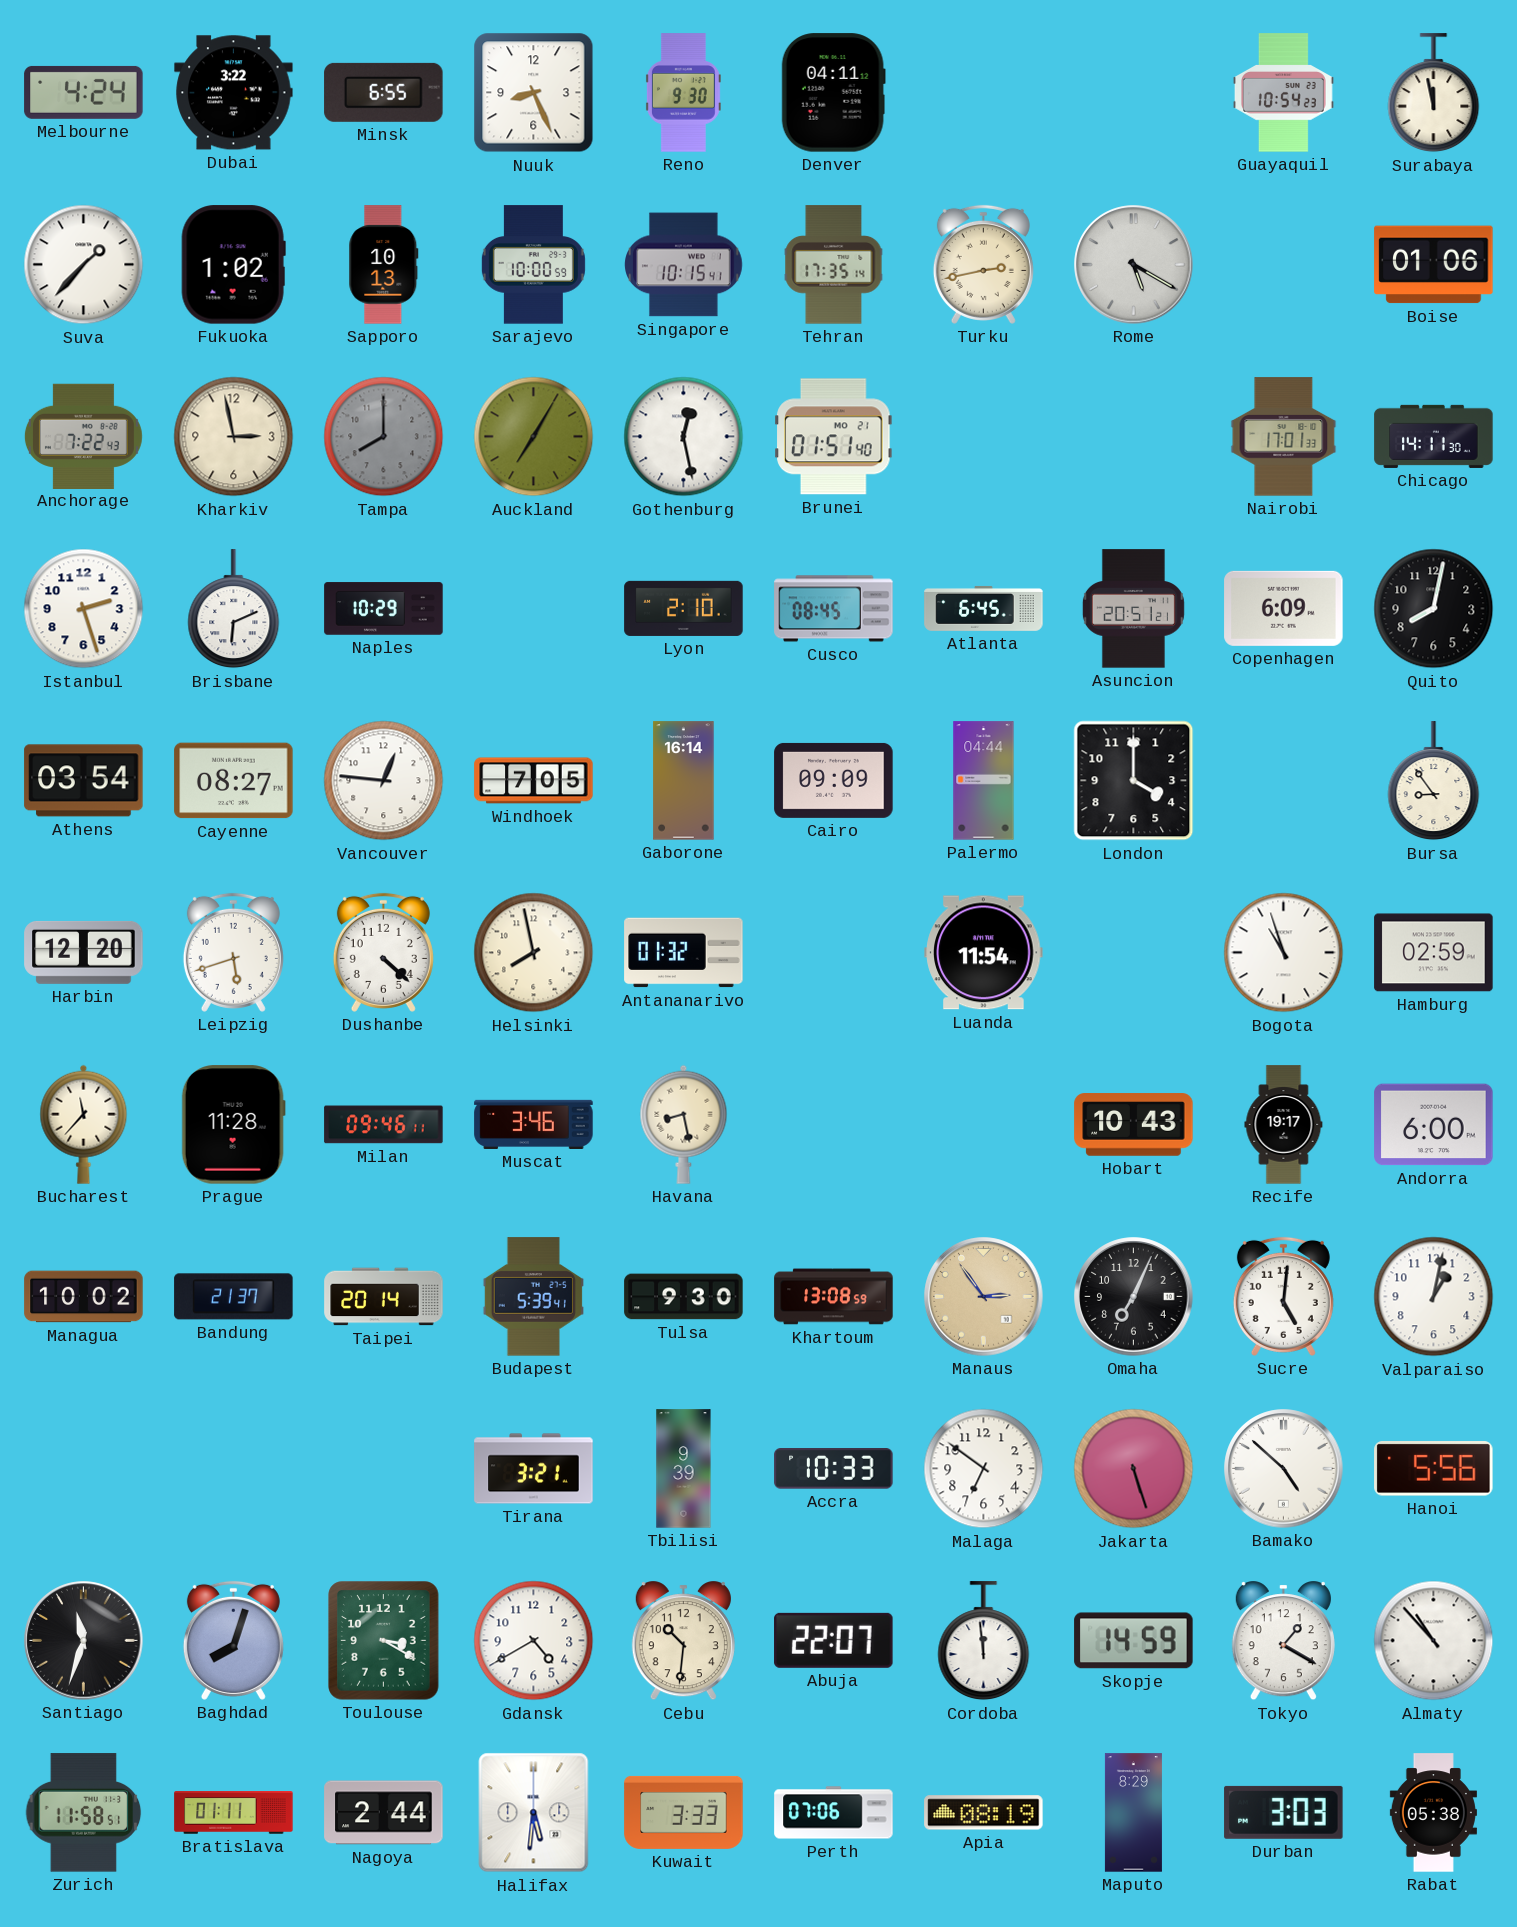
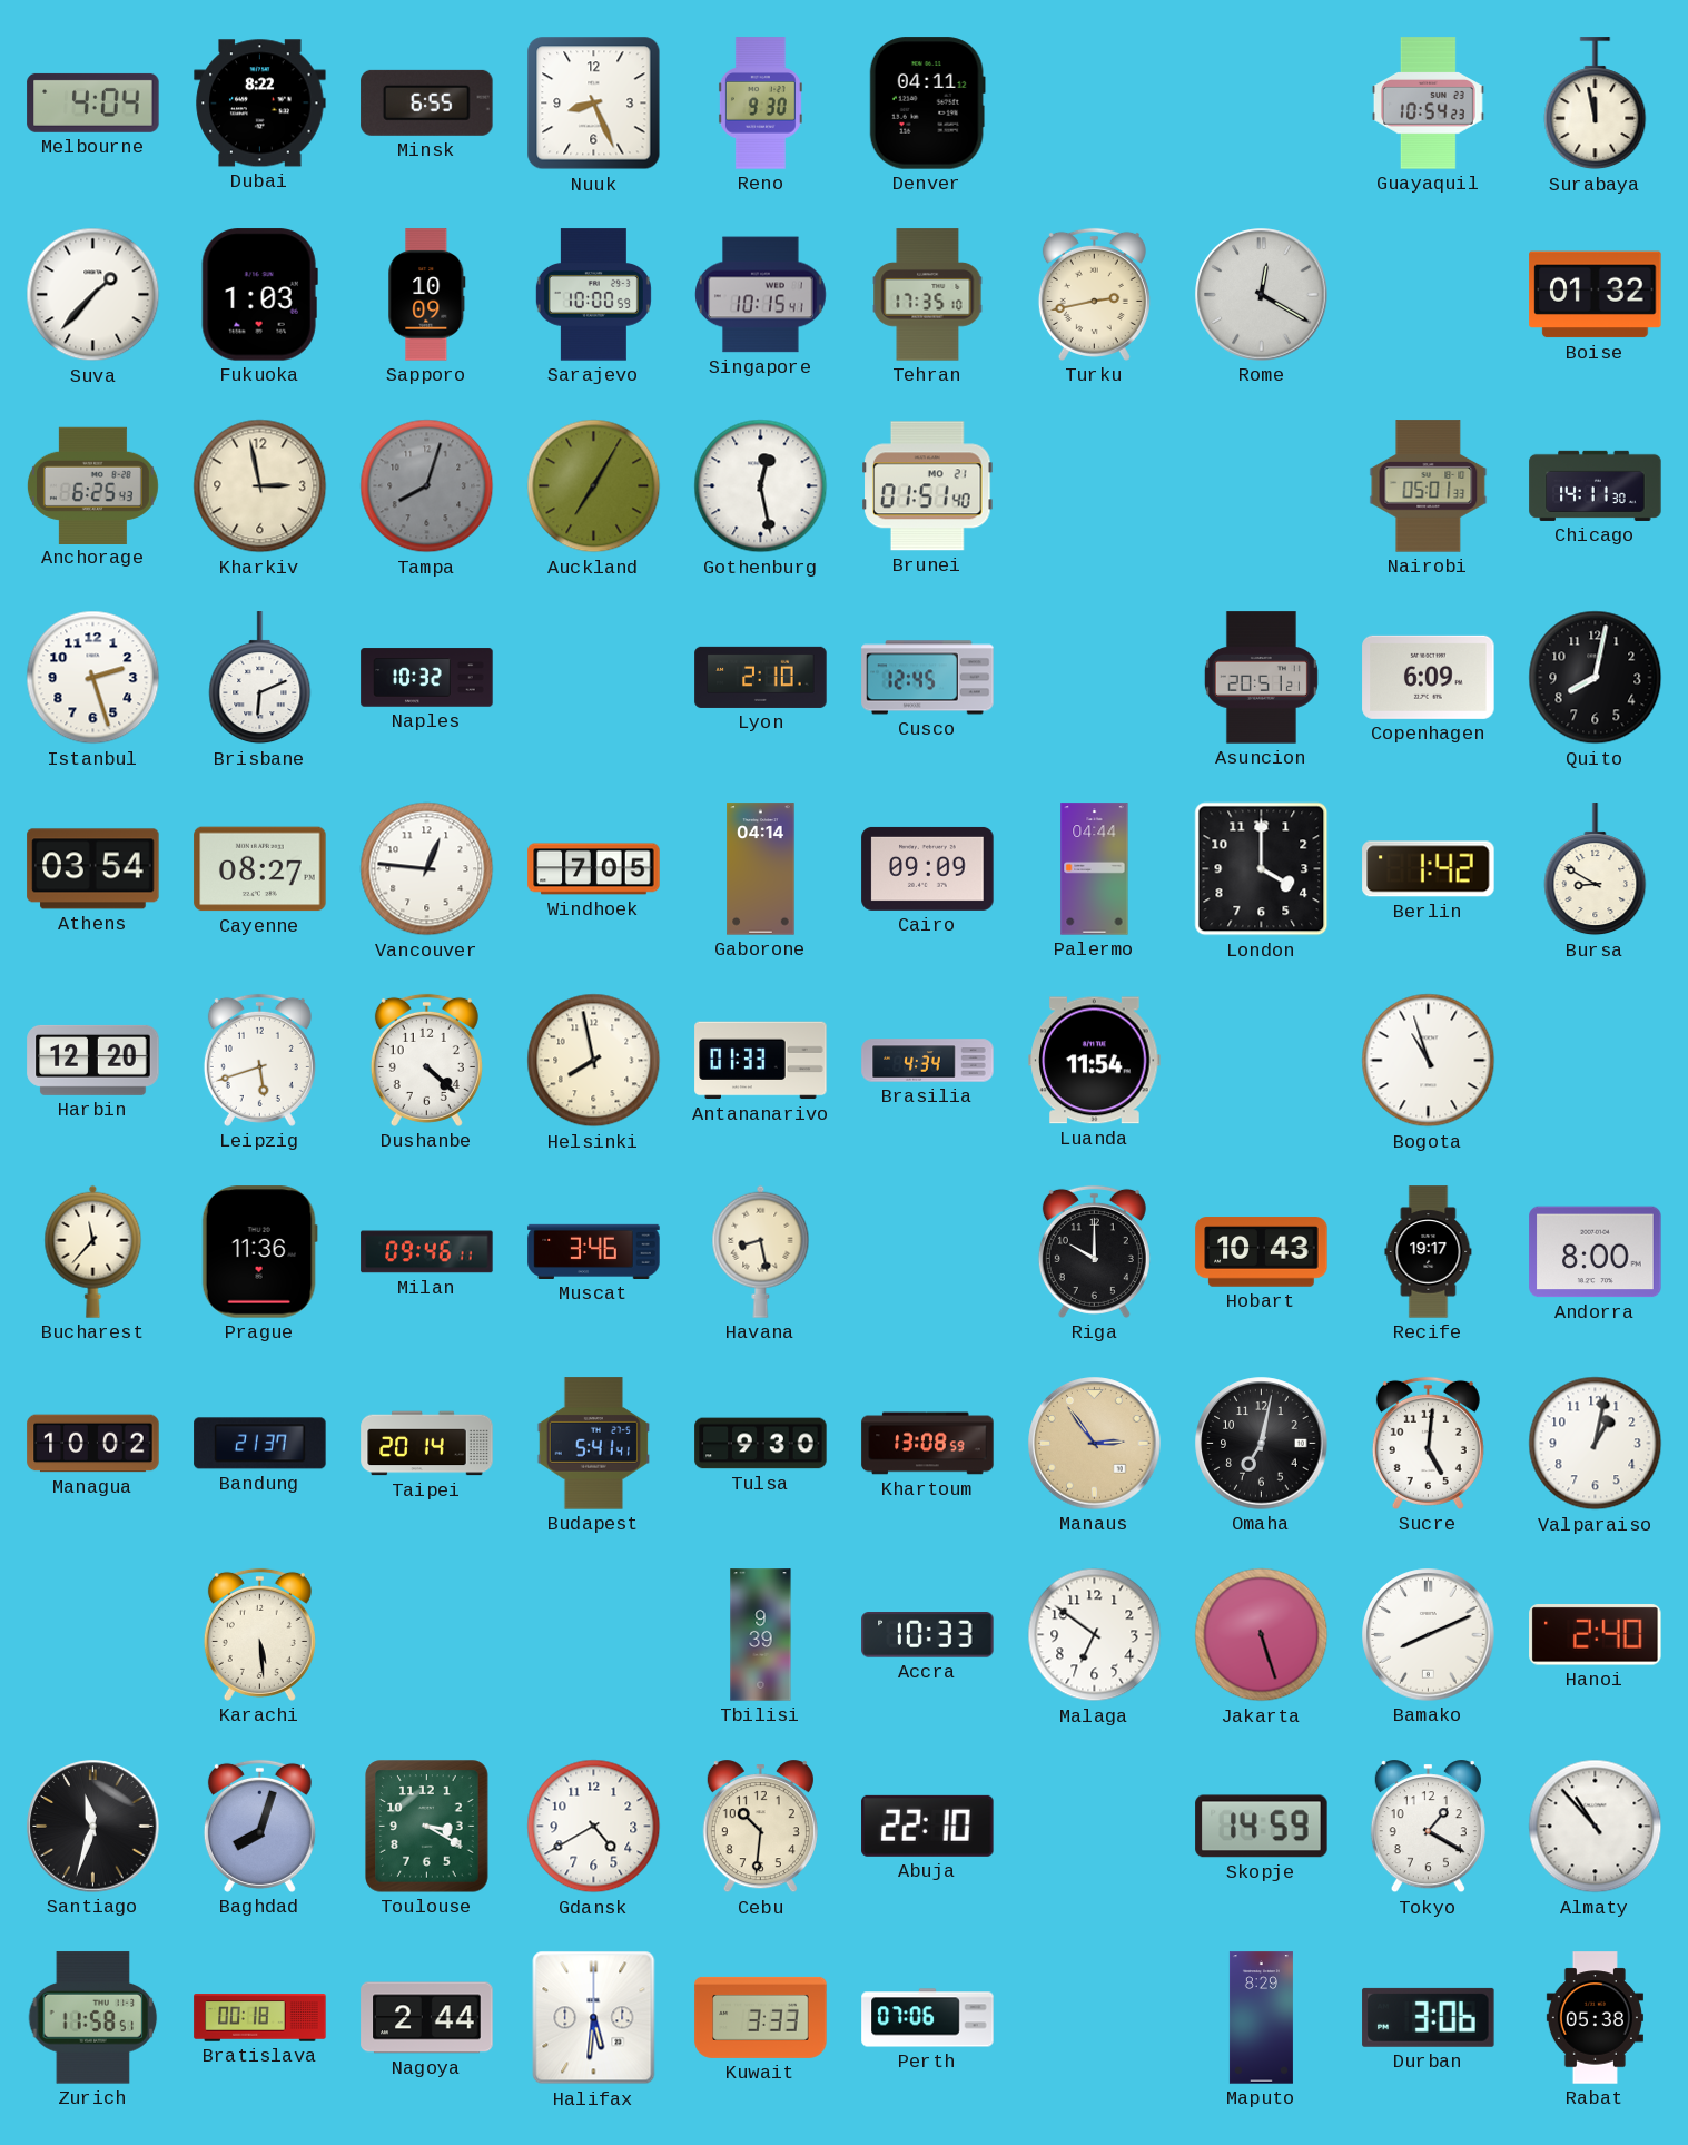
Melbourne: 4:24 -> 4:04
Dubai: 3:22 -> 8:22
Fukuoka: 1:02 -> 1:03
Sapporo: 10:13 -> 10:09
Tehran: 17:35:14 -> 17:35:10
Rome: 5:20 -> 12:20
Boise: 01:06 -> 01:32
Anchorage: 7:22 -> 6:25
Tampa: 8:00 -> 8:03
Nairobi: 17:01 -> 05:01
Naples: 10:29 -> 10:32
Cusco: 08:45 -> 12:45
Atlanta: 6:45 -> none
Gaborone: 16:14 -> 04:14
Berlin: none -> 1:42
Bursa: 8:54 -> 8:50
Antananarivo: 01:32 -> 01:33
Brasilia: none -> 4:34
Hamburg: 02:59 -> none
Prague: 11:28 -> 11:36
Riga: none -> 10:00
Andorra: 6:00 -> 8:00
Budapest: 5:39 -> 5:41
Omaha: 7:04 -> 7:02
Karachi: none -> 5:29
Tirana: 3:21 -> none
Bamako: 4:52 -> 8:11
Hanoi: 5:56 -> 2:40
Abuja: 22:07 -> 22:10
Cordoba: 11:59 -> none
Bratislava: 01:11 -> 00:18
Apia: 08:19 -> none
Durban: 3:03 -> 3:06
